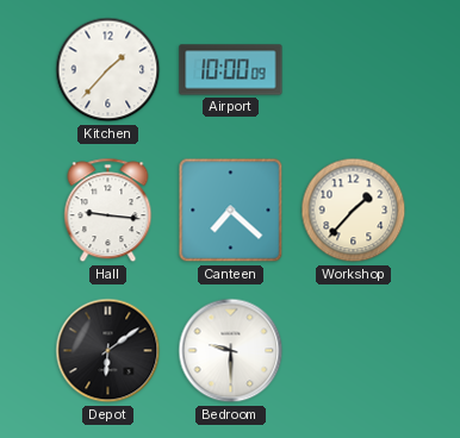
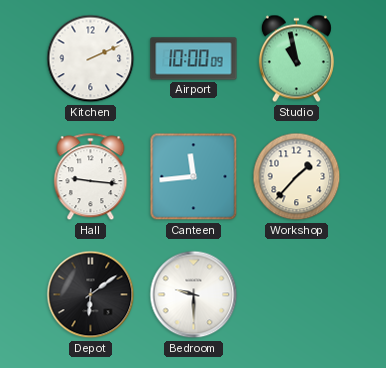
Kitchen: 1:37 -> 2:11
Studio: none -> 10:58
Canteen: 7:22 -> 11:44
